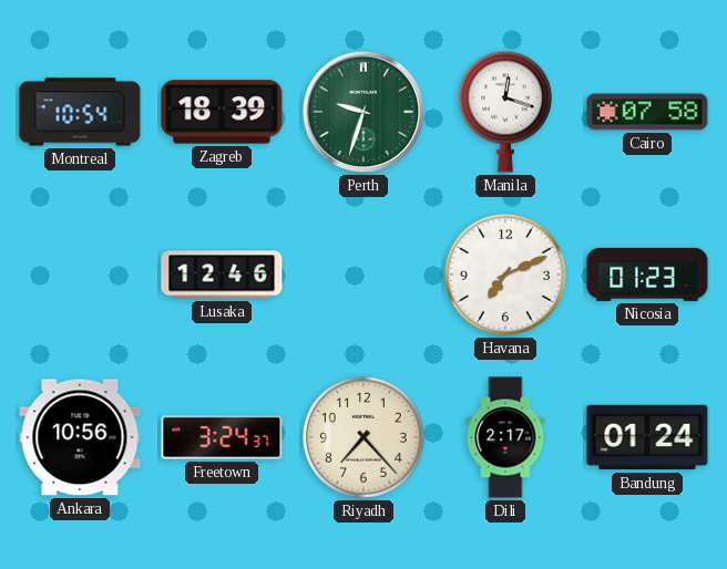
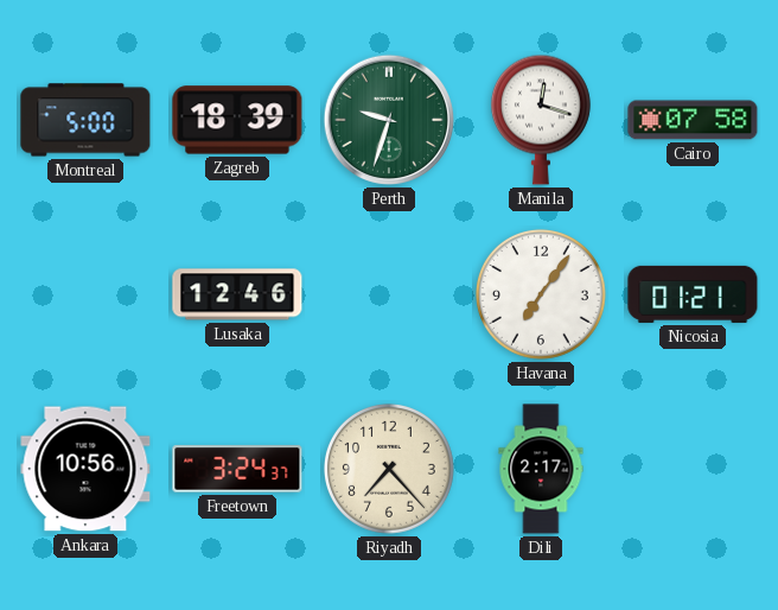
Montreal: 10:54 -> 5:00
Havana: 7:11 -> 7:06
Nicosia: 01:23 -> 01:21
Bandung: 01:24 -> none
